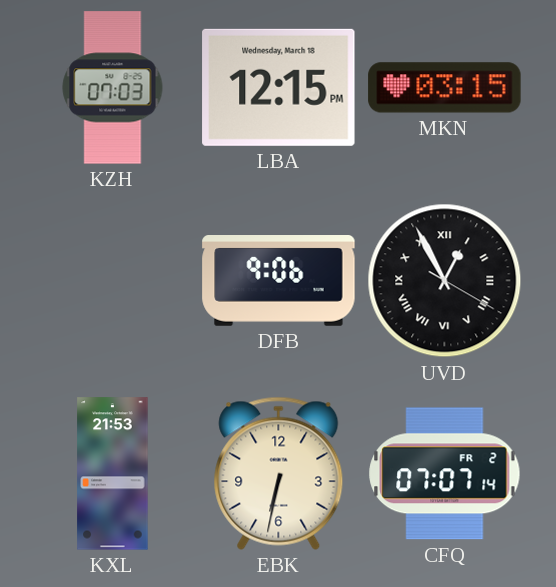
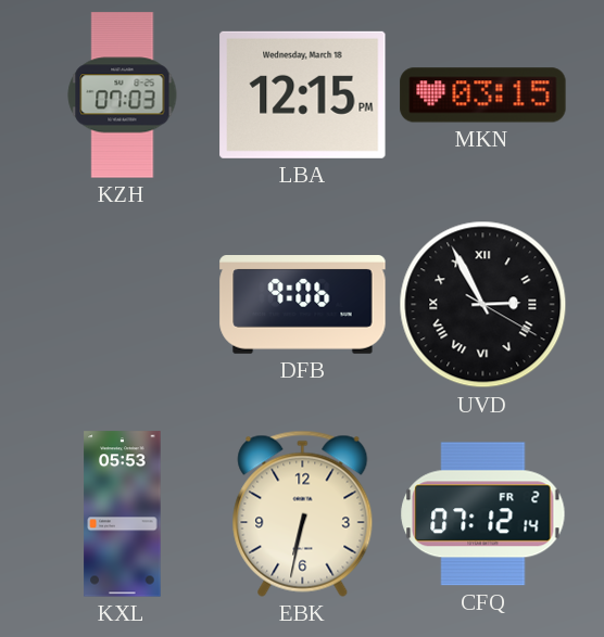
UVD: 12:55 -> 2:55
KXL: 21:53 -> 05:53
CFQ: 07:07 -> 07:12
